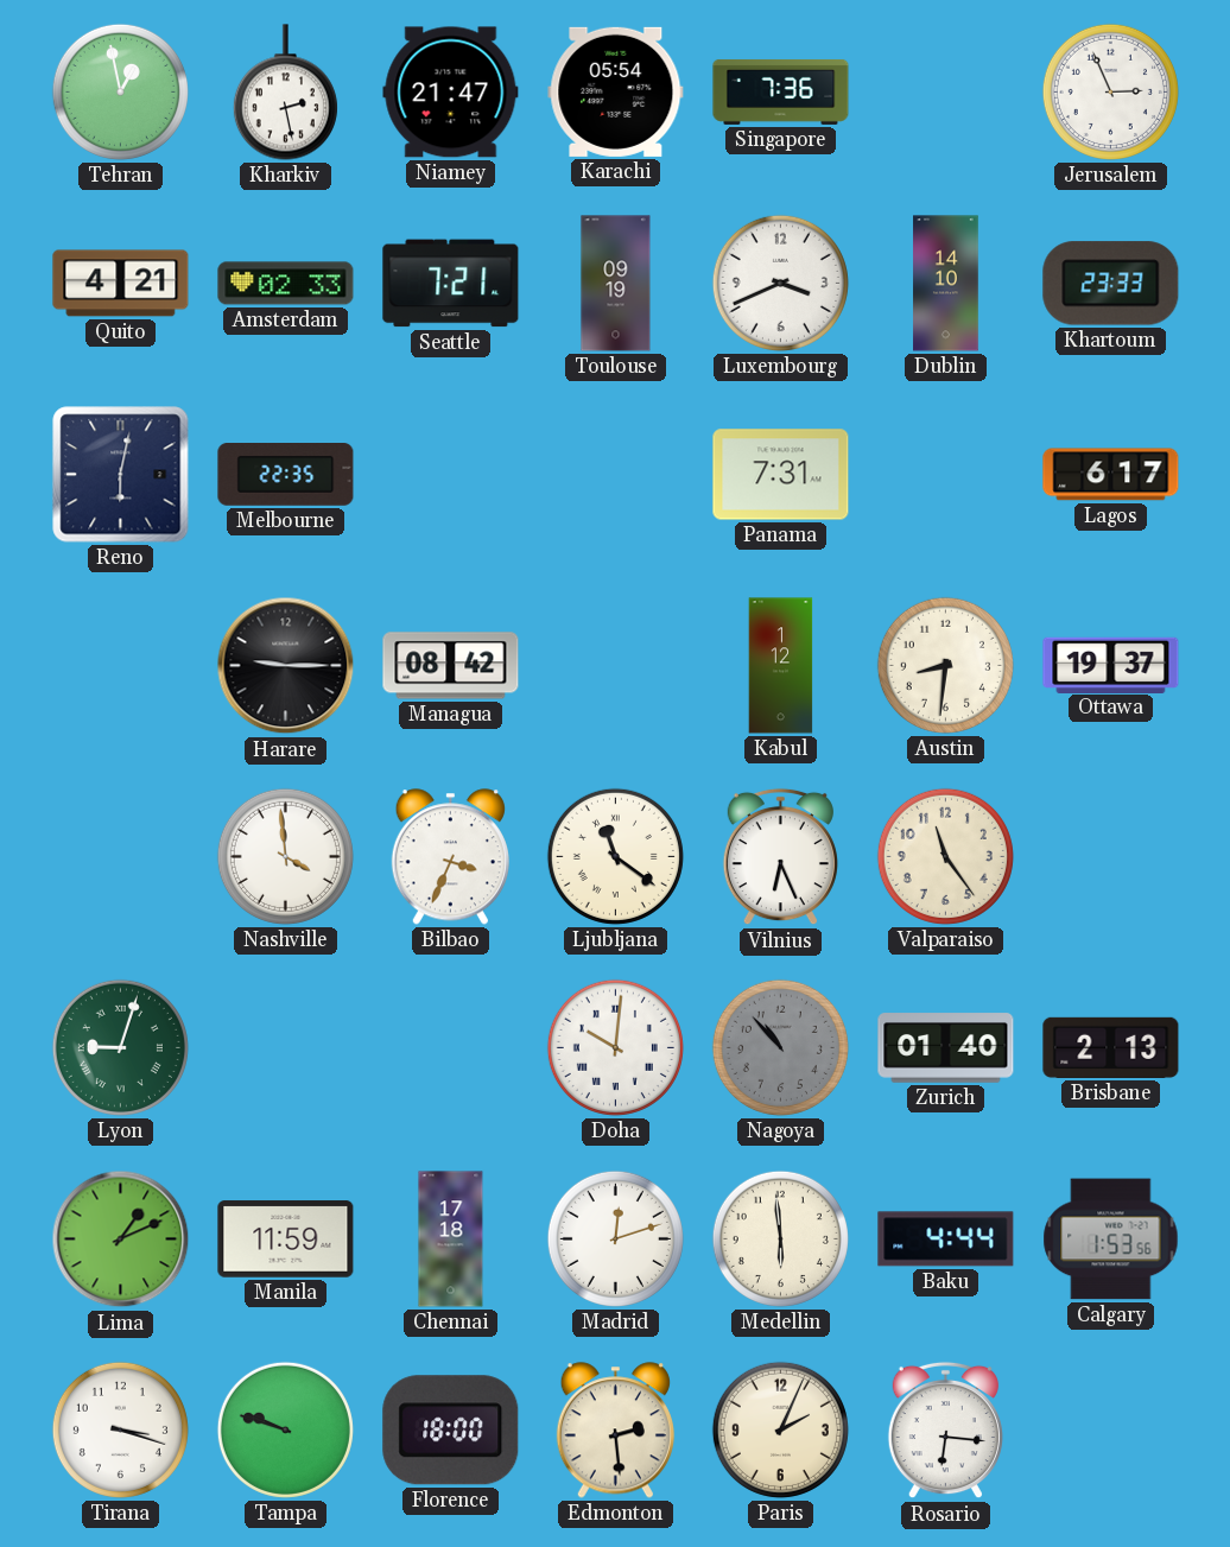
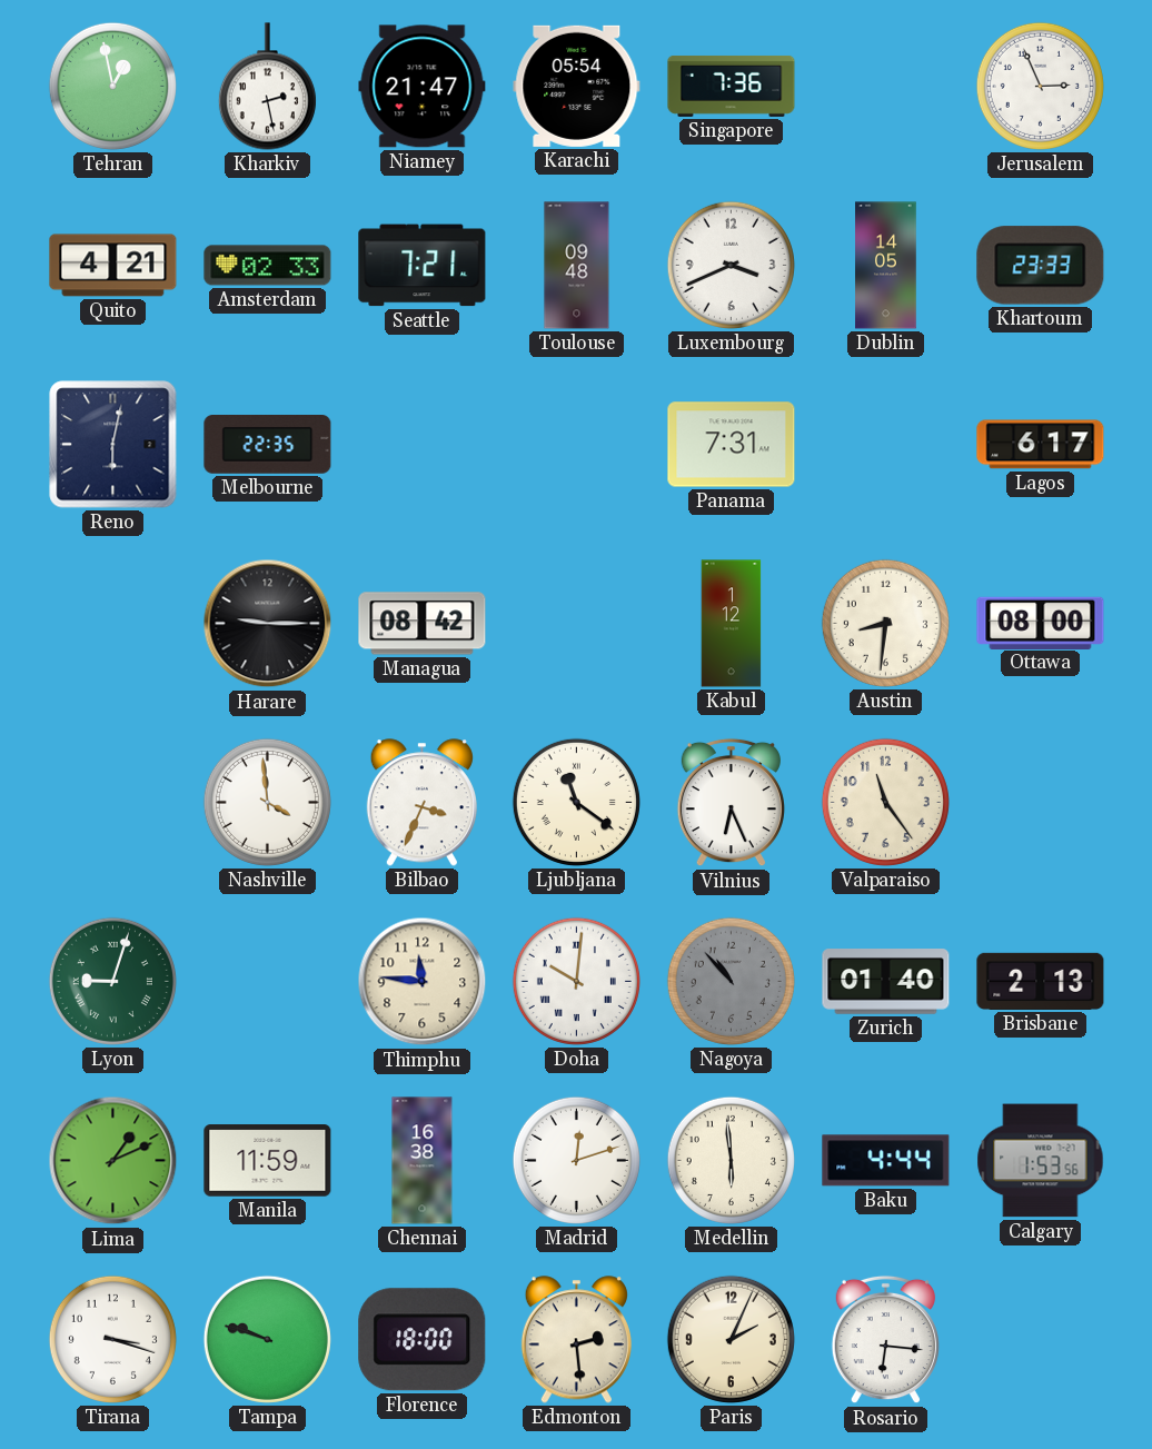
Toulouse: 09:19 -> 09:48
Dublin: 14:10 -> 14:05
Ottawa: 19:37 -> 08:00
Thimphu: none -> 11:46
Chennai: 17:18 -> 16:38
